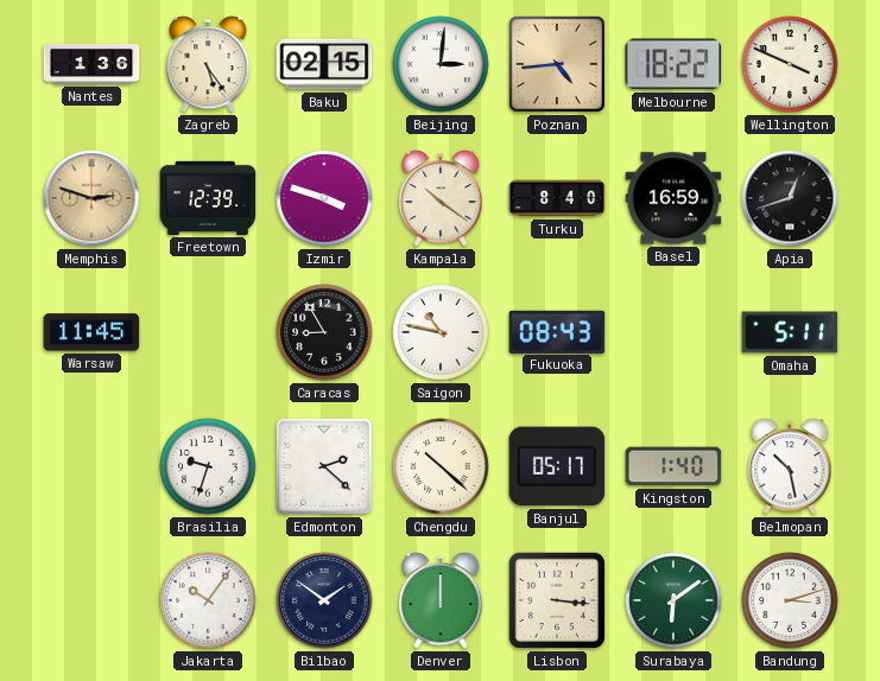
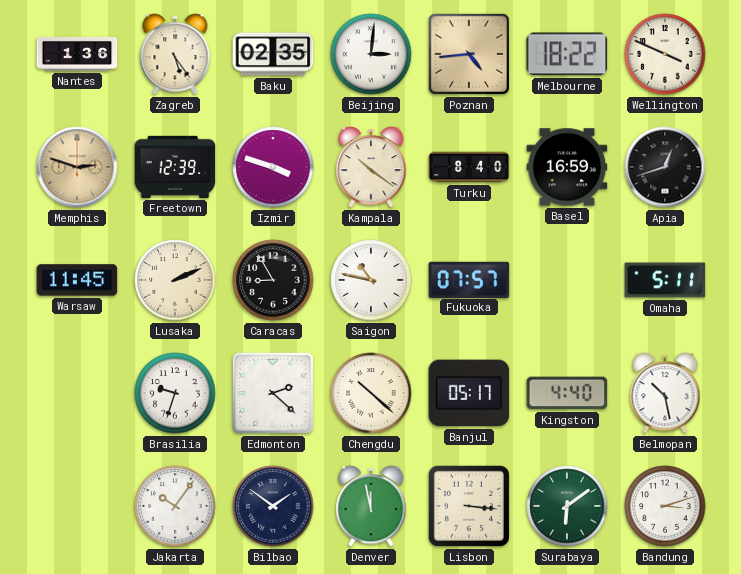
Baku: 02:15 -> 02:35
Lusaka: none -> 2:11
Fukuoka: 08:43 -> 07:57
Kingston: 1:40 -> 4:40
Denver: 12:00 -> 11:58
